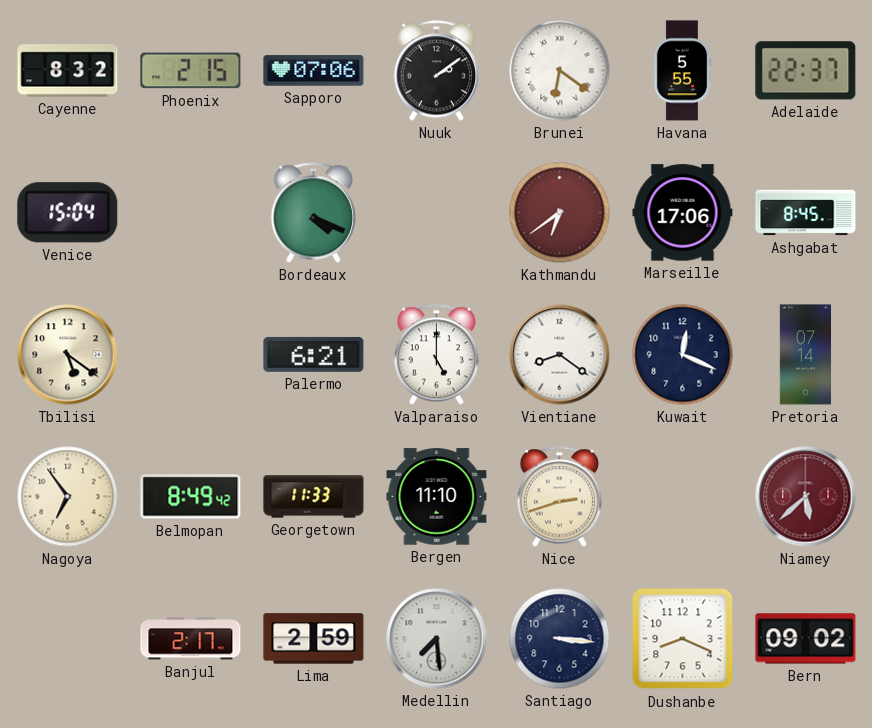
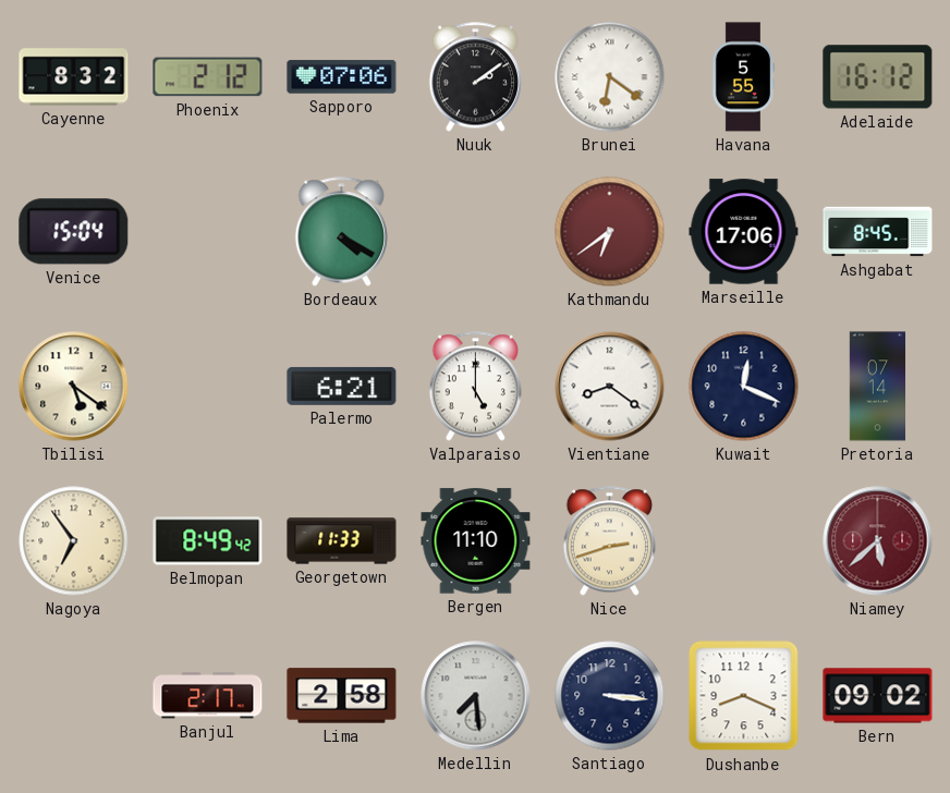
Phoenix: 2:15 -> 2:12
Adelaide: 22:37 -> 16:12
Bordeaux: 4:19 -> 4:20
Lima: 2:59 -> 2:58
